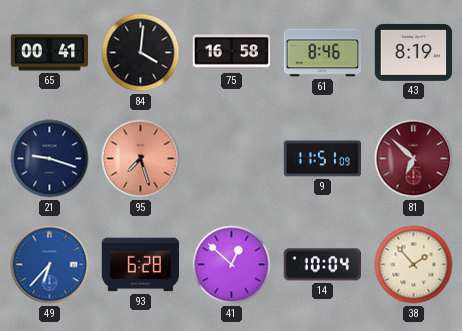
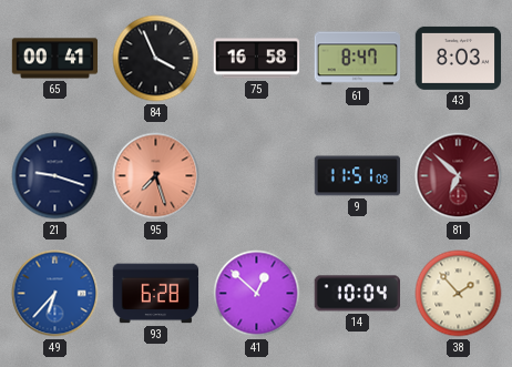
84: 4:01 -> 3:56
61: 8:46 -> 8:47
43: 8:19 -> 8:03
